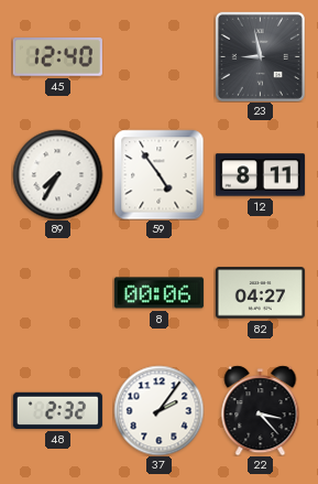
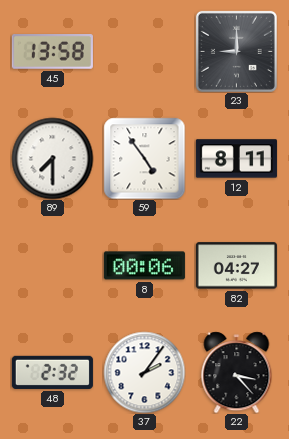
45: 12:40 -> 13:58
23: 8:58 -> 9:00
89: 7:35 -> 7:30
